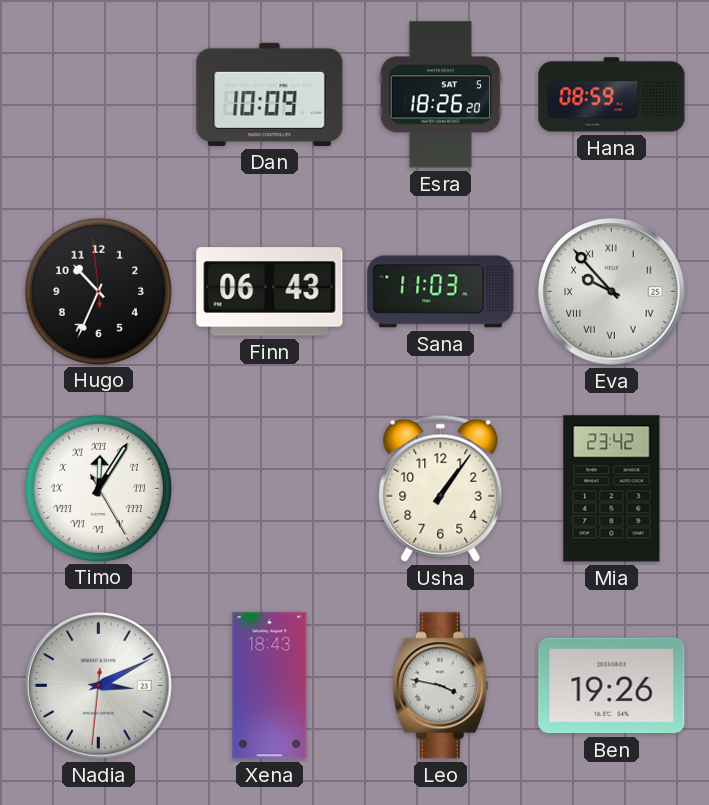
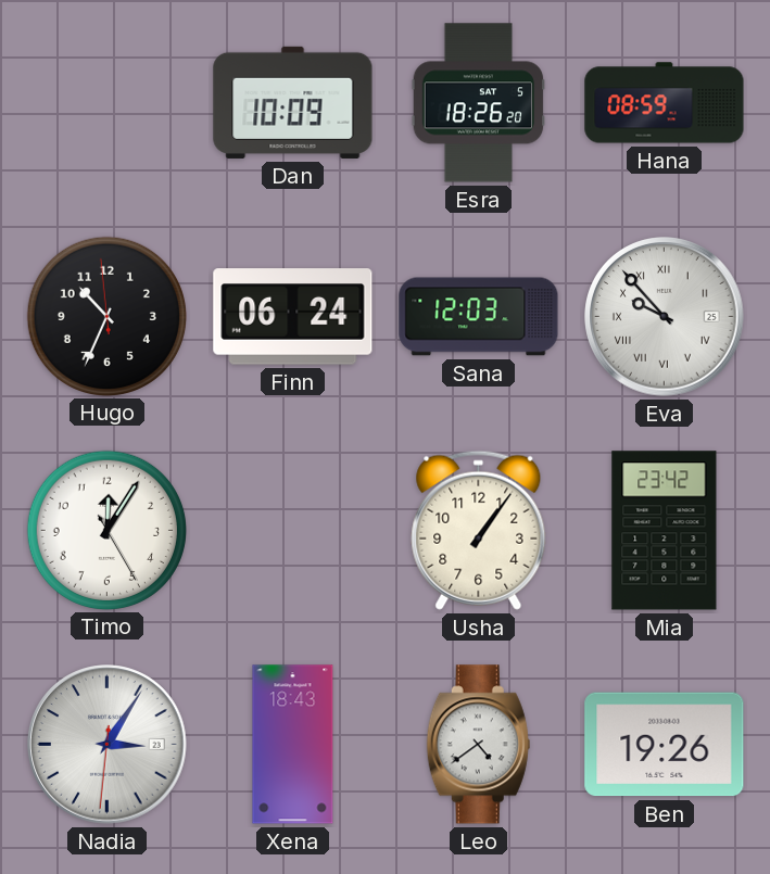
Finn: 06:43 -> 06:24
Sana: 11:03 -> 12:03
Timo numerals: Roman -> Arabic
Nadia: 3:10 -> 3:05
Leo: 3:47 -> 4:39
